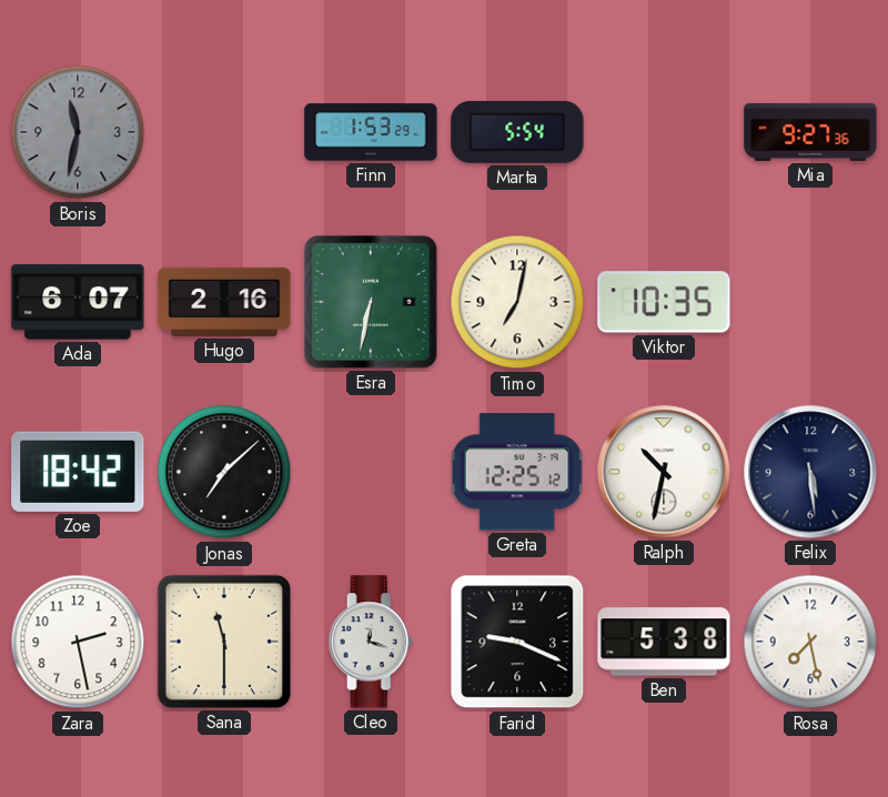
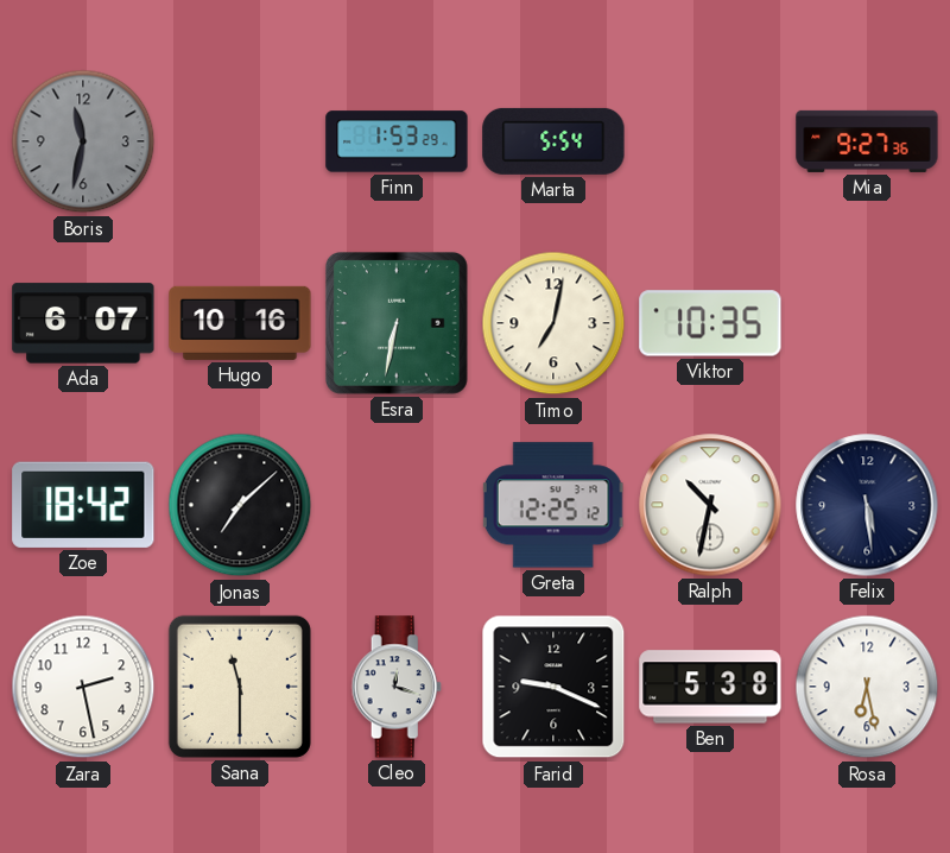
Hugo: 2:16 -> 10:16
Rosa: 7:28 -> 6:28
